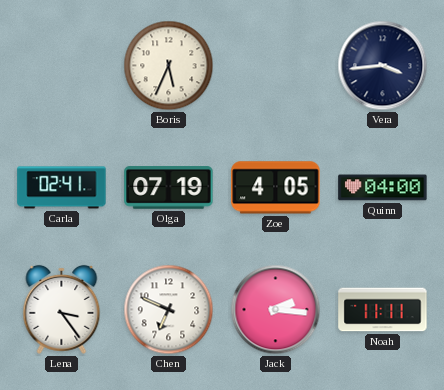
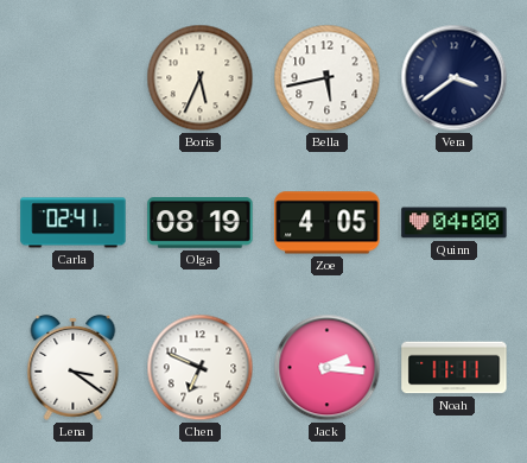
Bella: none -> 5:43
Vera: 3:44 -> 3:39
Olga: 07:19 -> 08:19
Lena: 3:24 -> 3:21
